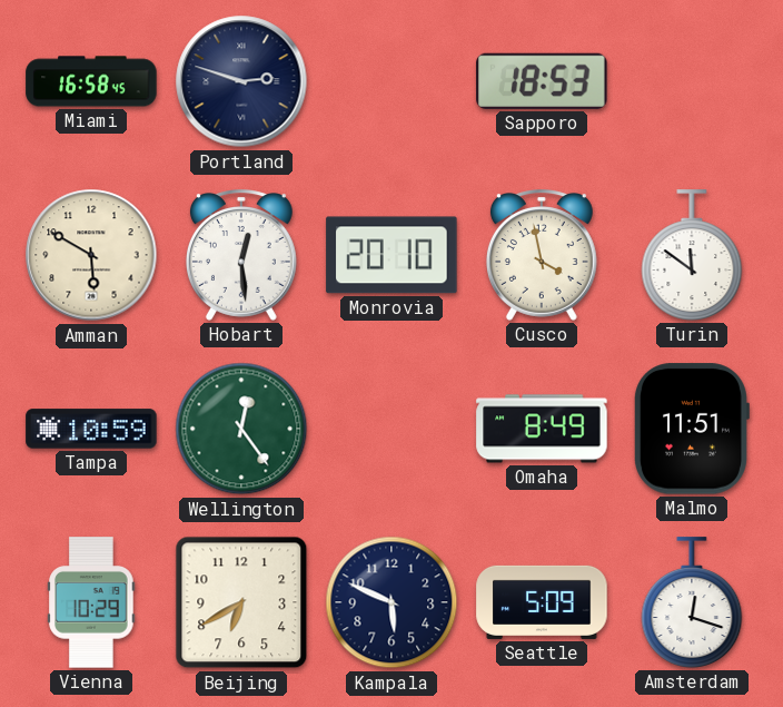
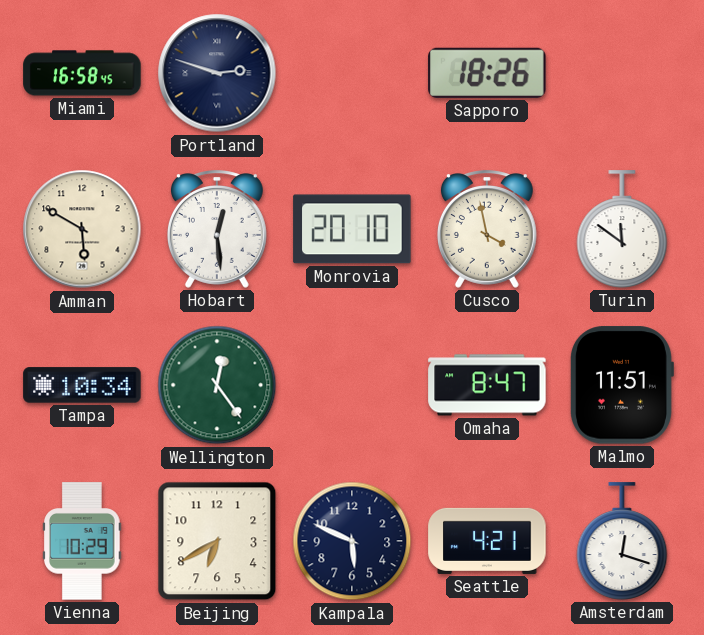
Sapporo: 18:53 -> 18:26
Tampa: 10:59 -> 10:34
Omaha: 8:49 -> 8:47
Seattle: 5:09 -> 4:21
